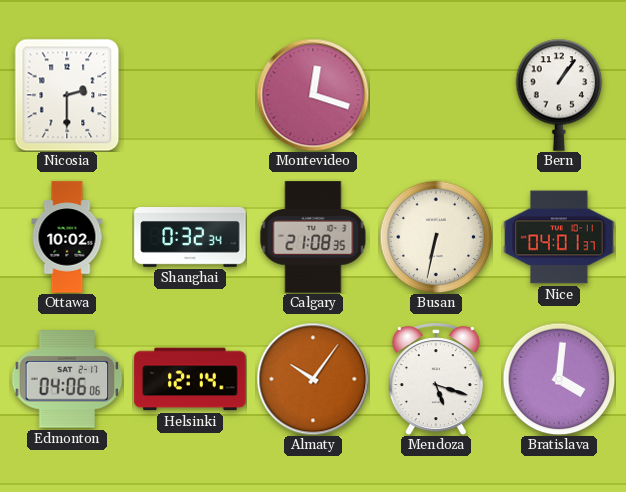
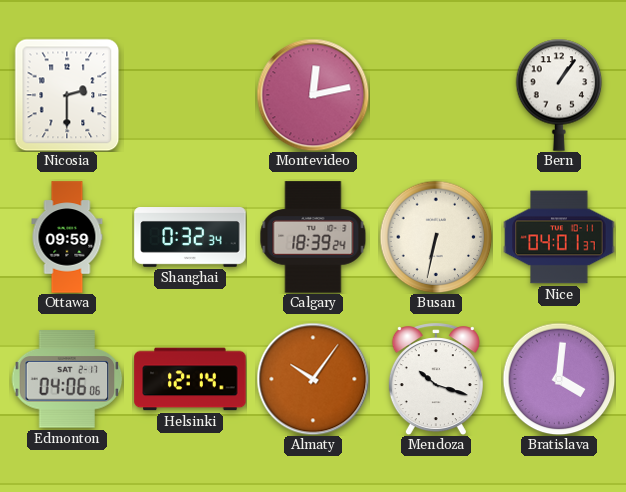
Montevideo: 12:18 -> 12:13
Ottawa: 10:02 -> 09:59
Calgary: 21:08 -> 18:39
Mendoza: 5:18 -> 10:18
